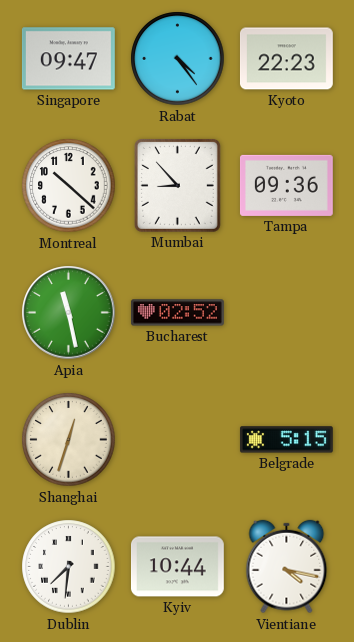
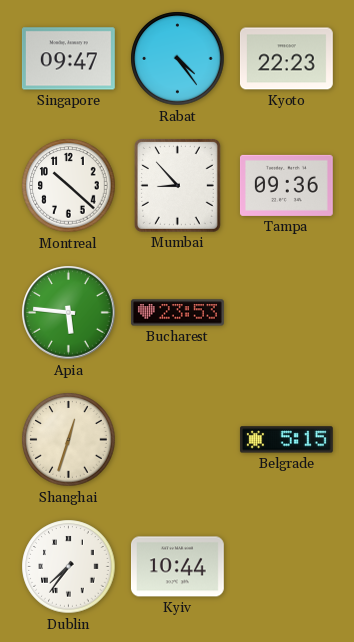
Apia: 11:28 -> 5:46
Bucharest: 02:52 -> 23:53
Dublin: 7:31 -> 7:36
Vientiane: 4:17 -> none
